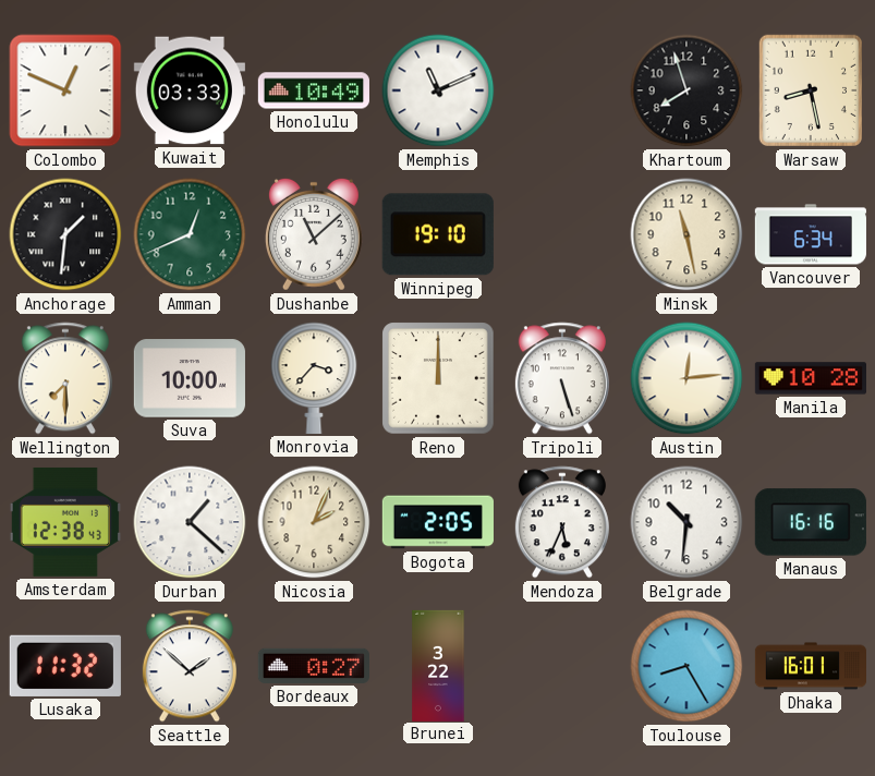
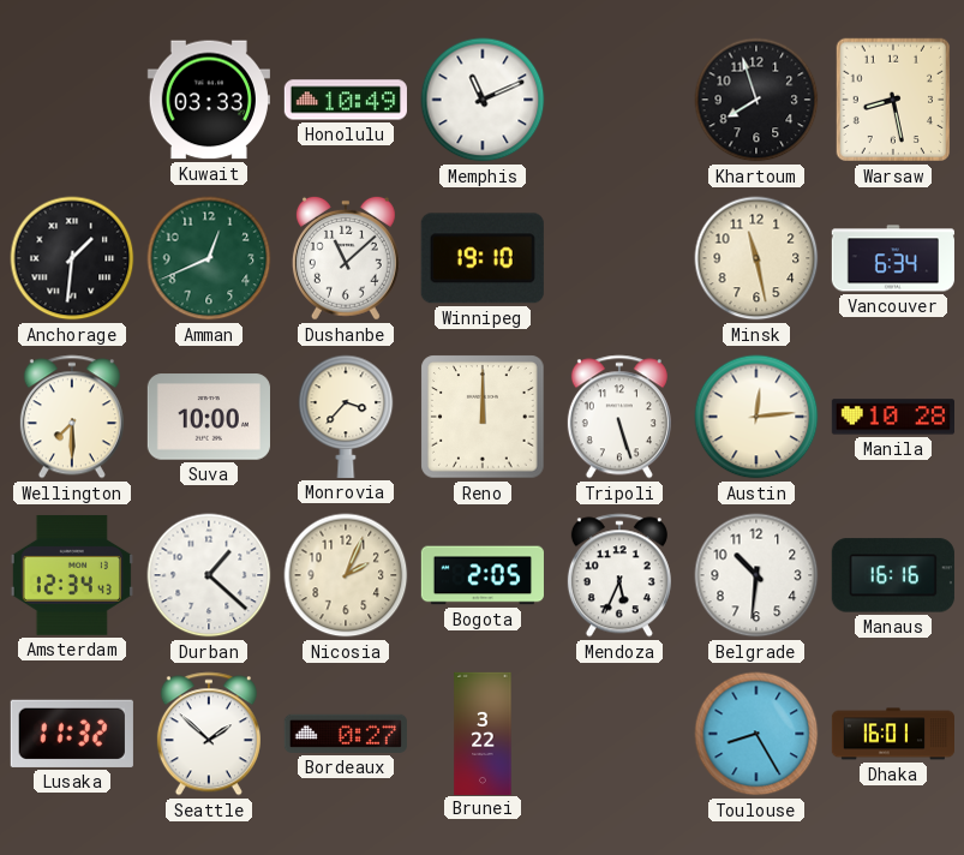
Colombo: 12:49 -> none
Amsterdam: 12:38 -> 12:34
